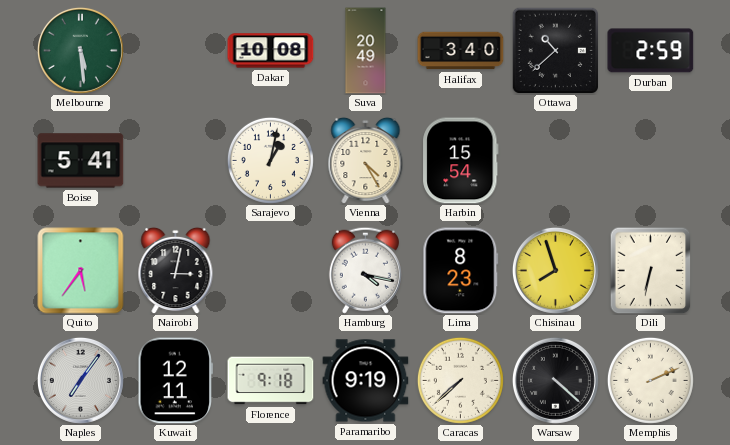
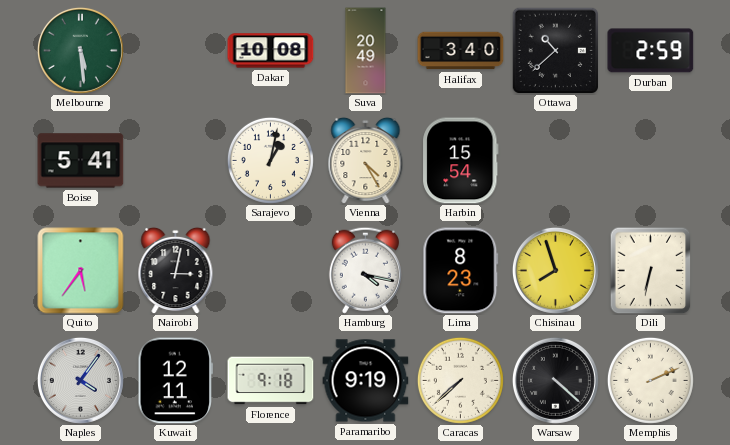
Naples: 7:06 -> 4:06
